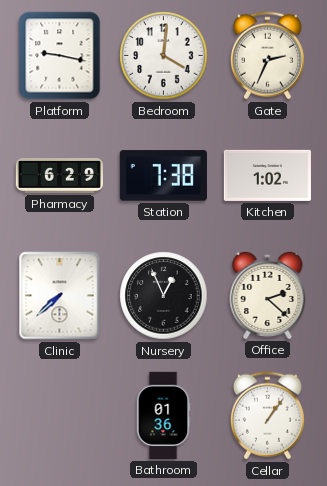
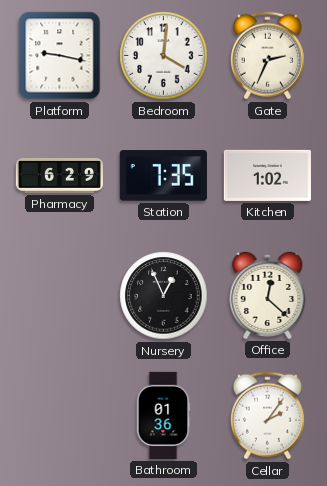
Station: 7:38 -> 7:35
Clinic: 7:38 -> none
Office: 2:22 -> 12:22
Cellar: 1:06 -> 2:06
